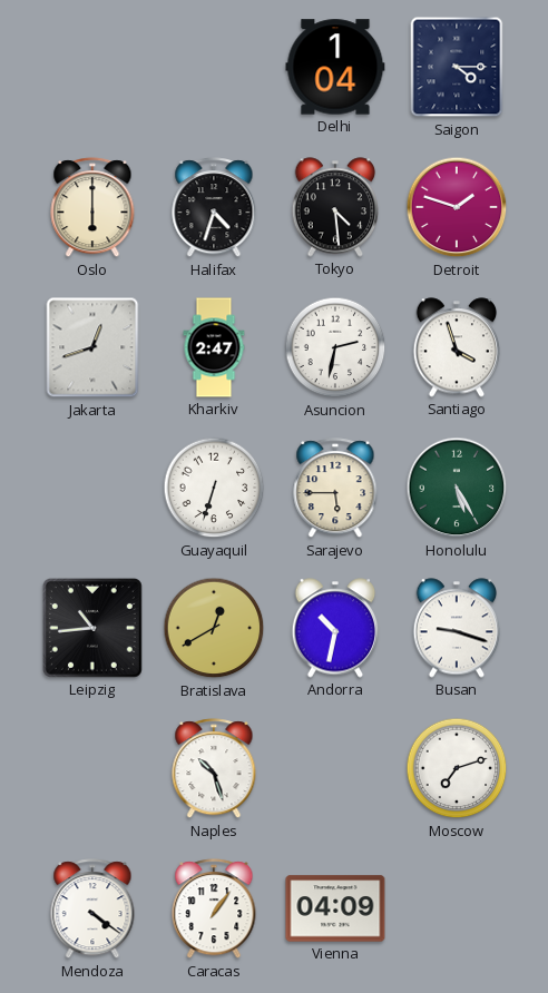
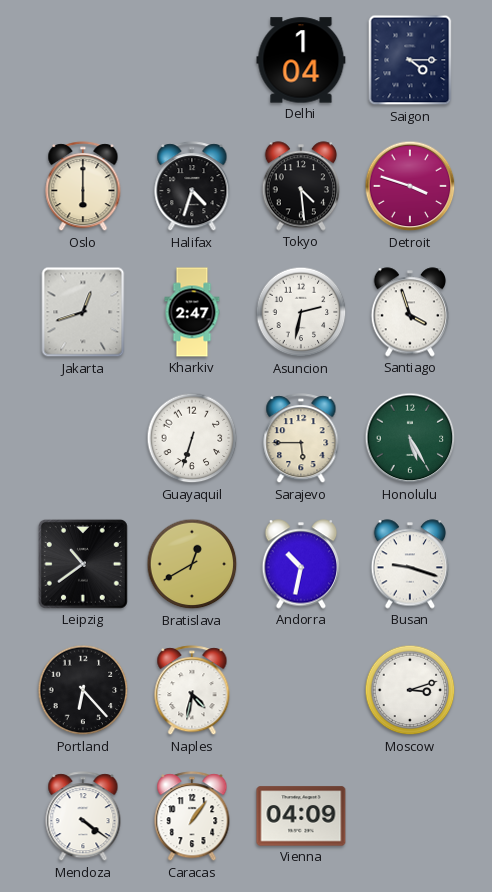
Detroit: 1:48 -> 3:48
Leipzig: 10:44 -> 10:39
Portland: none -> 6:23
Naples: 10:27 -> 4:32
Moscow: 7:12 -> 3:12
